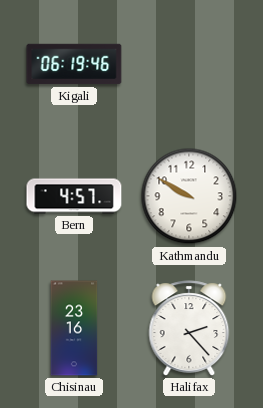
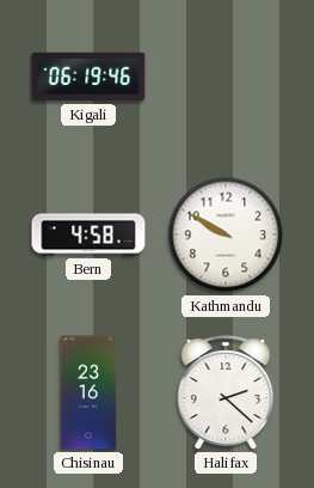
Bern: 4:57 -> 4:58
Halifax: 2:23 -> 2:22
